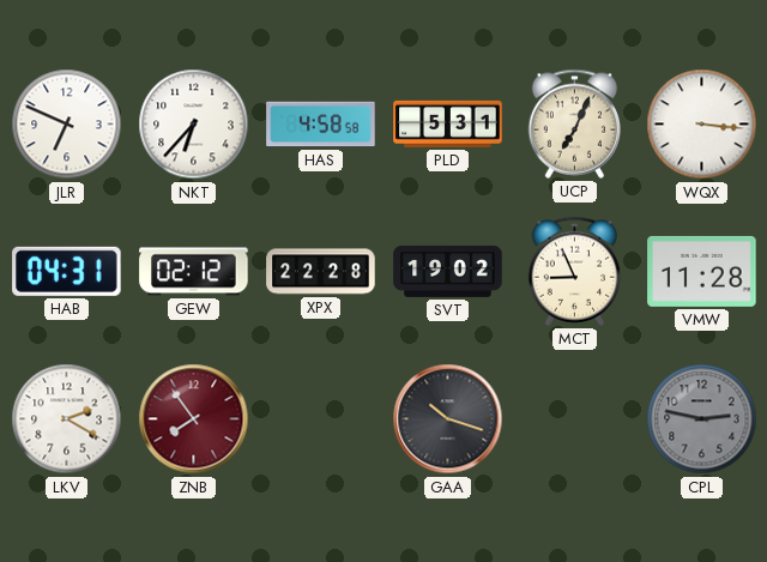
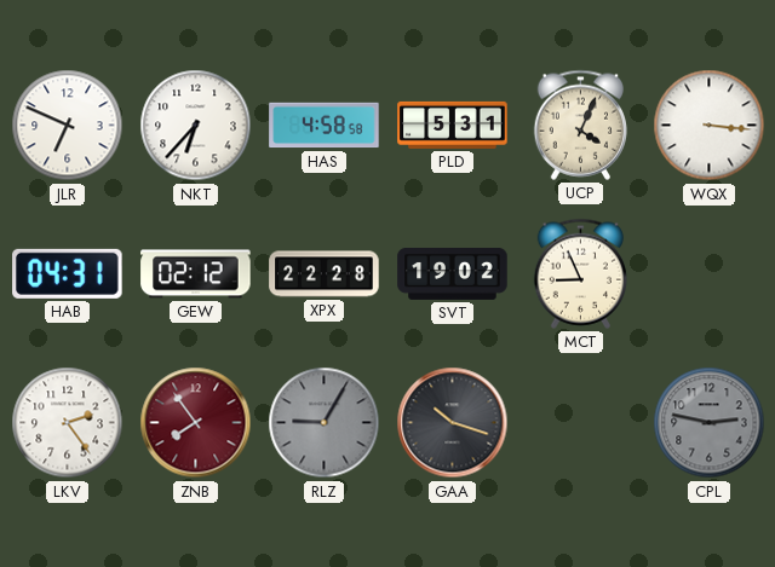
UCP: 7:04 -> 4:04
VMW: 11:28 -> none
LKV: 2:20 -> 2:24
RLZ: none -> 9:05
